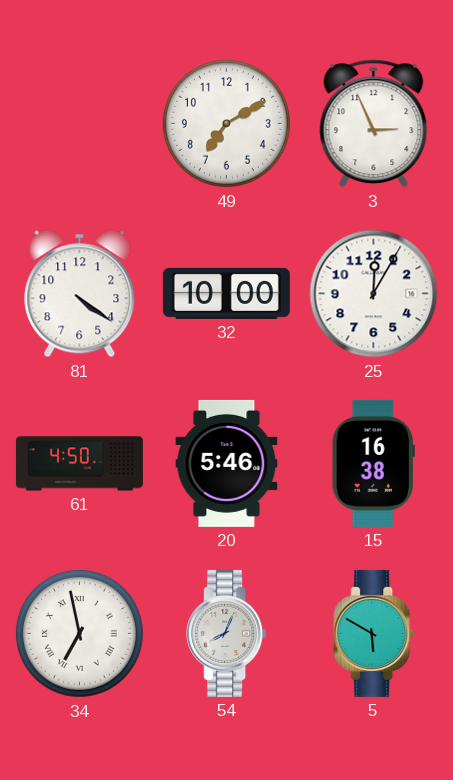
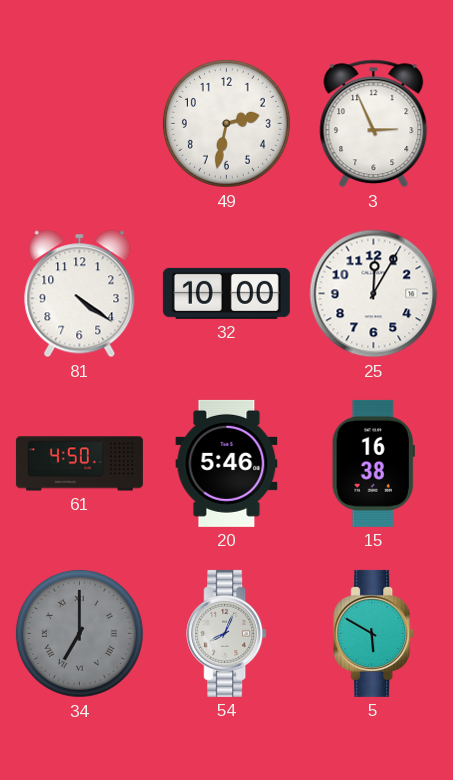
49: 7:10 -> 2:32
34: 6:58 -> 7:00
34 dial: white -> grey
